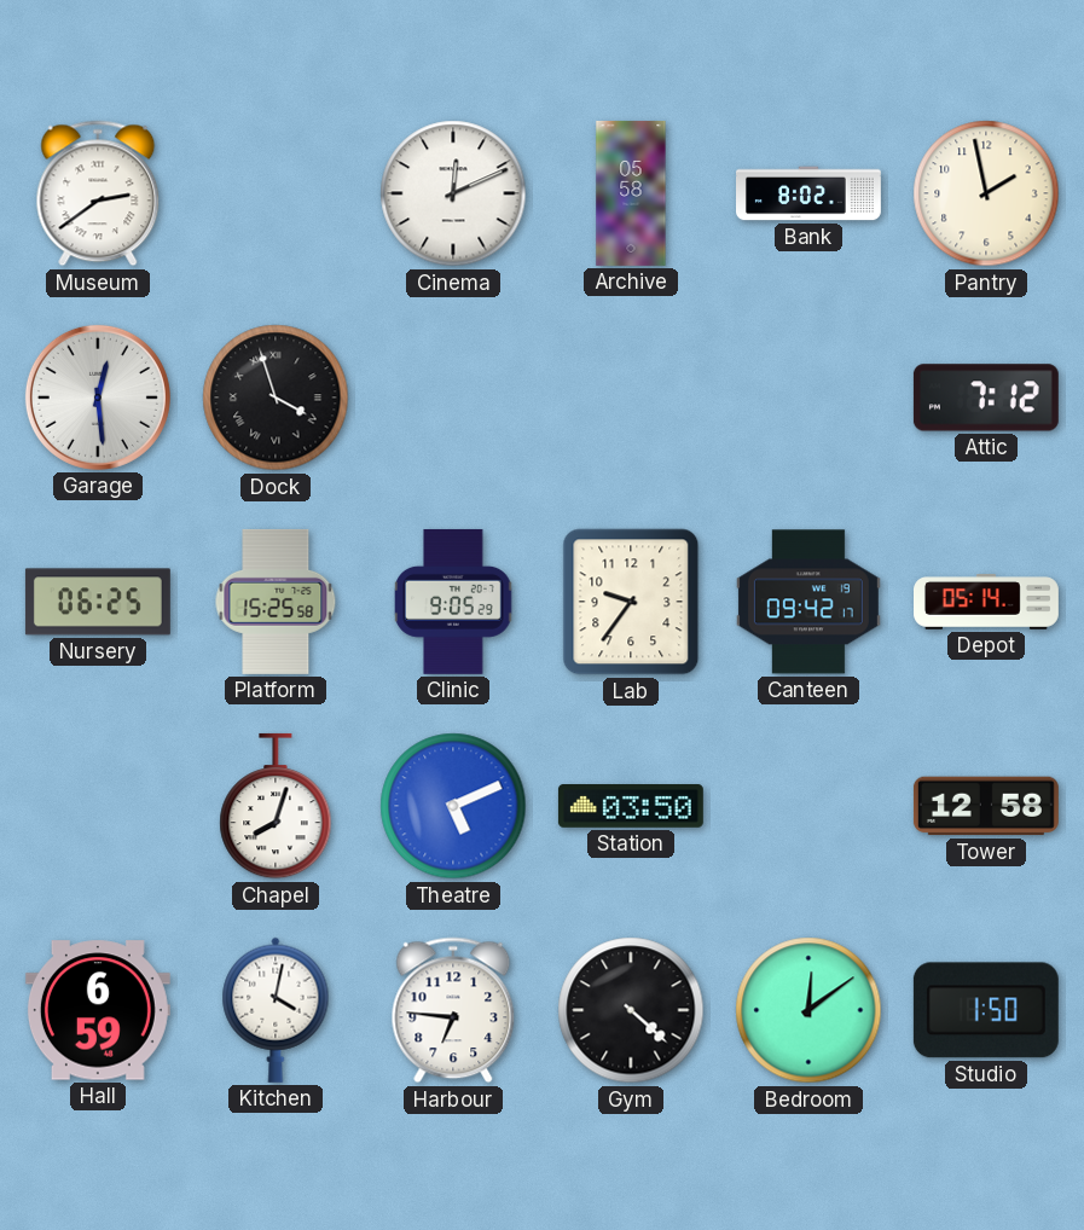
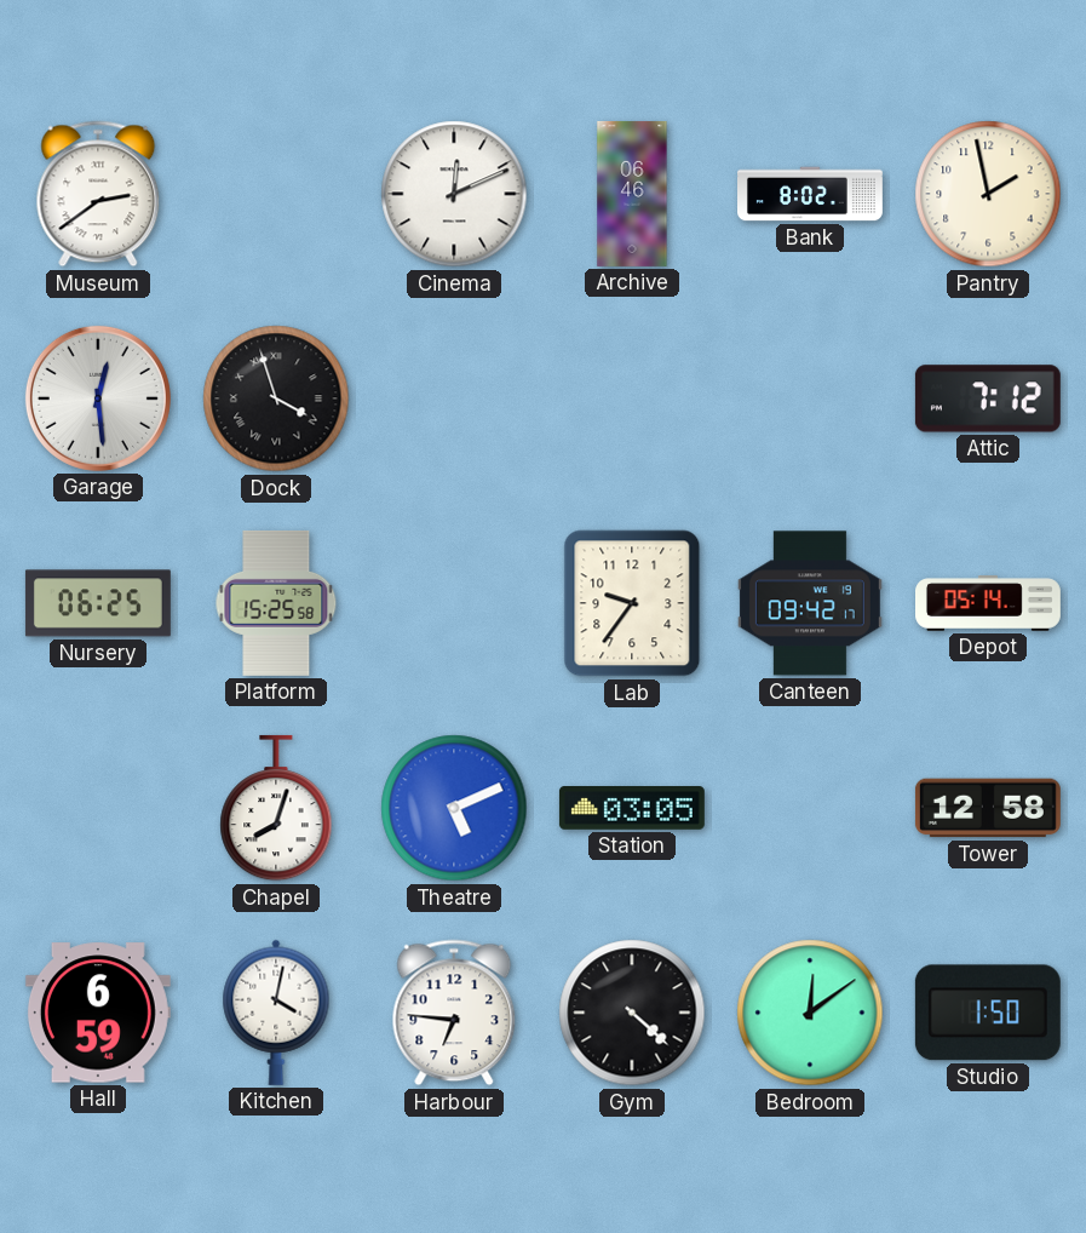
Archive: 05:58 -> 06:46
Clinic: 9:05 -> none
Station: 03:50 -> 03:05
